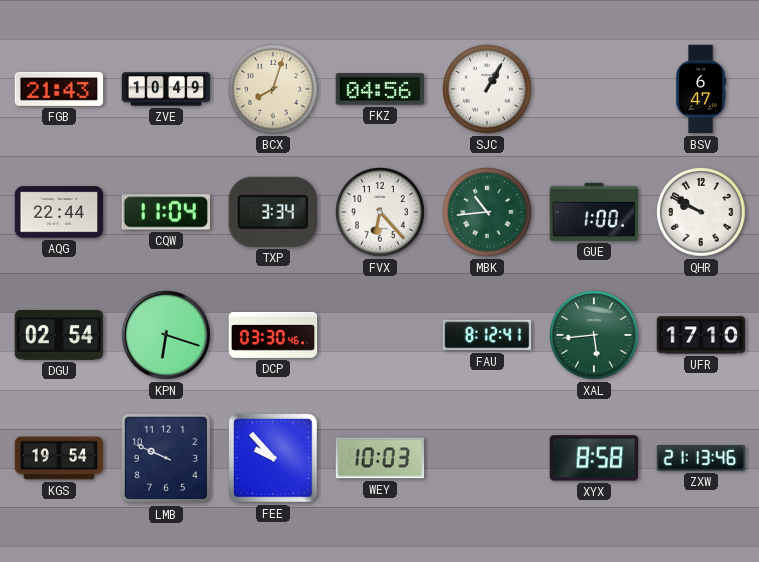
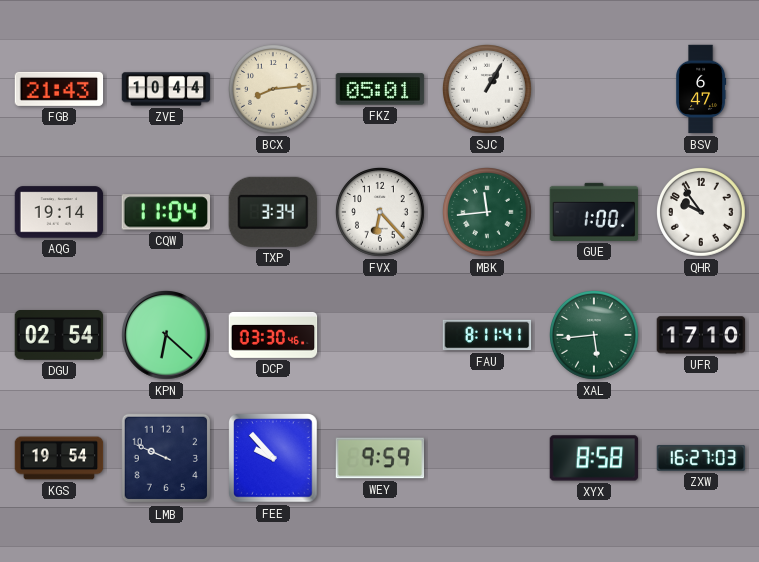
ZVE: 10:49 -> 10:44
BCX: 8:03 -> 8:14
FKZ: 04:56 -> 05:01
AQG: 22:44 -> 19:14
MBK: 10:44 -> 11:44
QHR: 9:50 -> 9:54
KPN: 6:18 -> 6:22
FAU: 8:12 -> 8:11
WEY: 10:03 -> 9:59
ZXW: 21:13 -> 16:27
